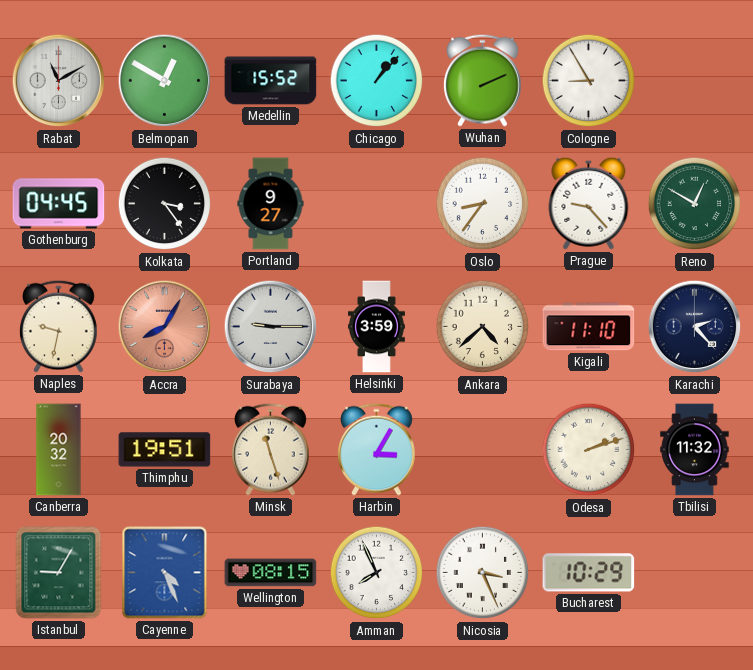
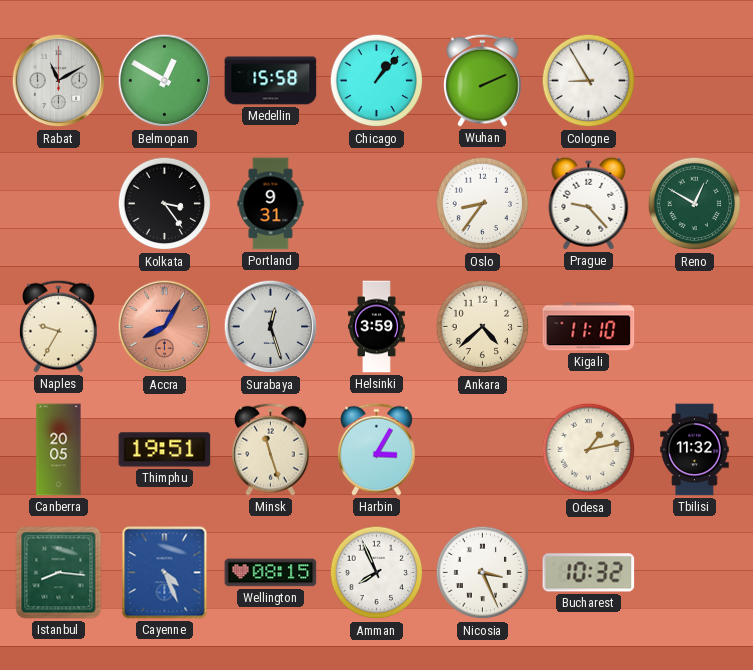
Medellin: 15:52 -> 15:58
Gothenburg: 04:45 -> none
Portland: 9:27 -> 9:31
Naples: 9:32 -> 9:35
Surabaya: 9:15 -> 12:27
Karachi: 2:23 -> none
Canberra: 20:32 -> 20:05
Odesa: 2:12 -> 1:13
Istanbul: 9:05 -> 8:16
Bucharest: 10:29 -> 10:32
